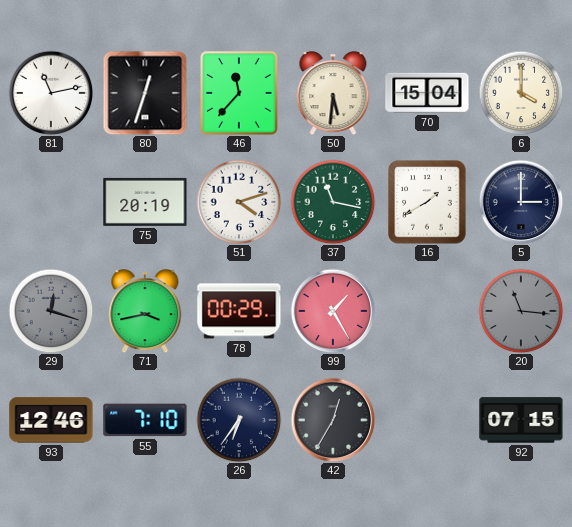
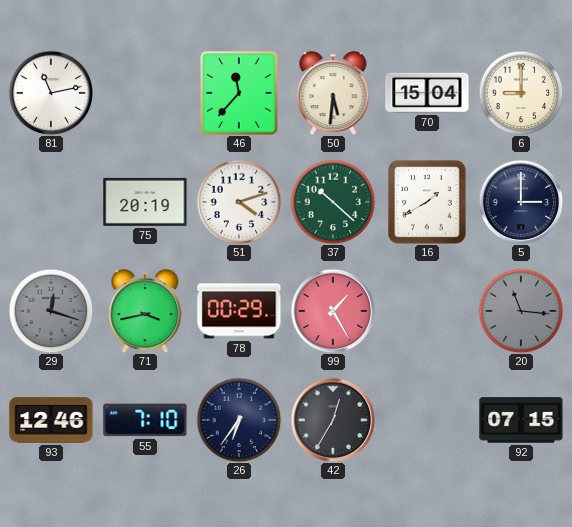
80: 12:33 -> none
6: 4:00 -> 9:00
37: 11:17 -> 10:22
